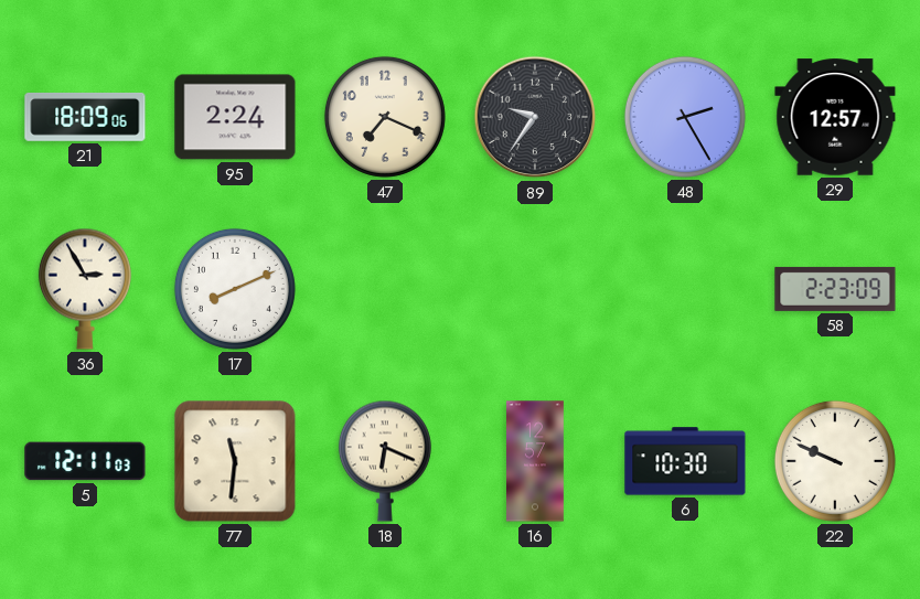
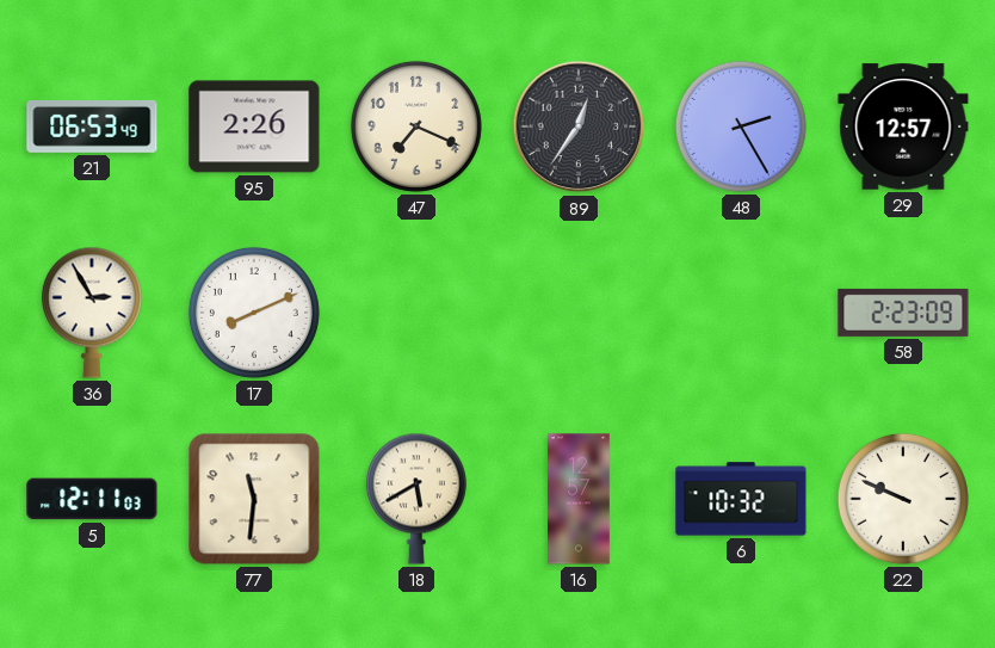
21: 18:09 -> 06:53
95: 2:24 -> 2:26
89: 9:36 -> 12:36
18: 6:19 -> 5:40
6: 10:30 -> 10:32
